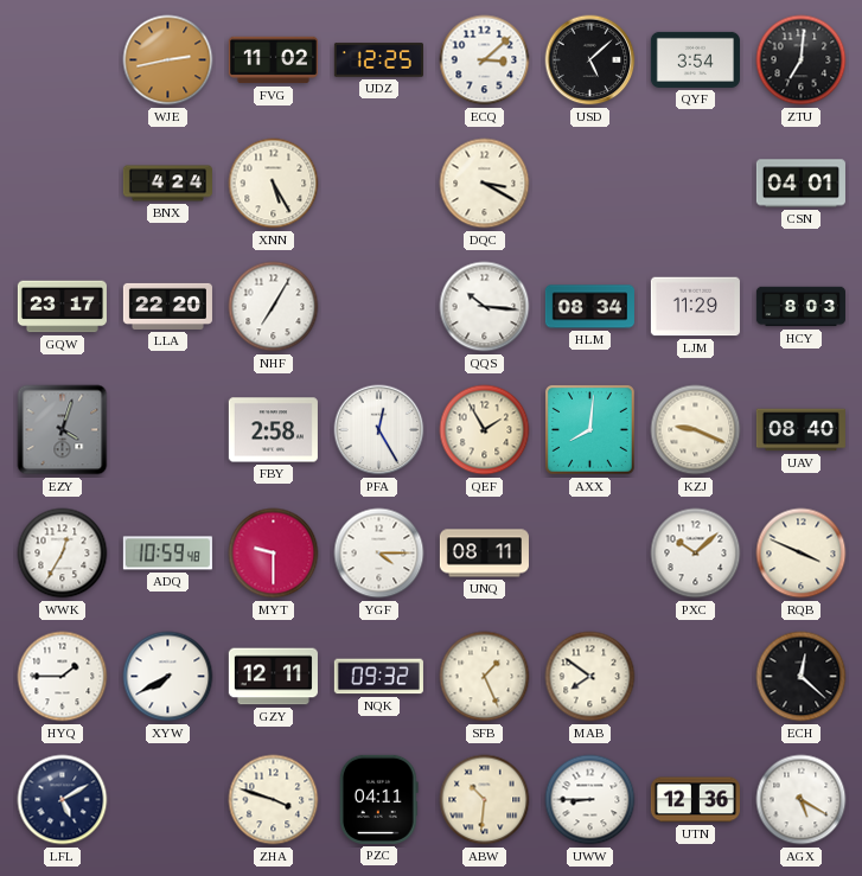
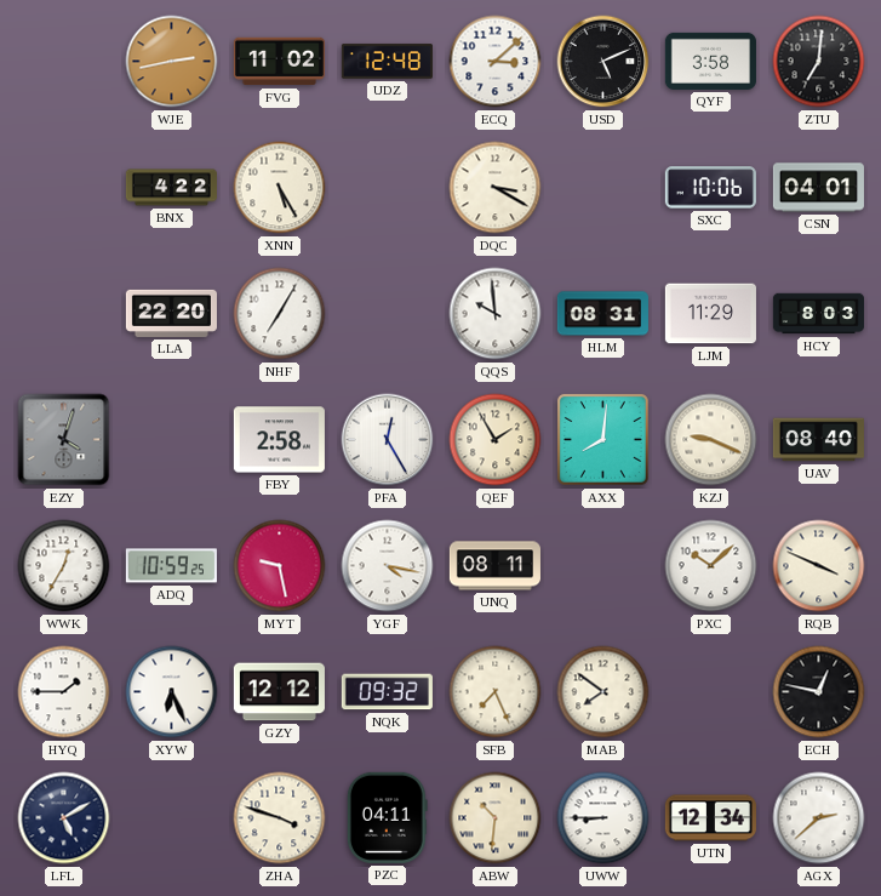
UDZ: 12:25 -> 12:48
USD: 5:08 -> 5:11
QYF: 3:54 -> 3:58
BNX: 4:24 -> 4:22
SXC: none -> 10:06
GQW: 23:17 -> none
QQS: 10:16 -> 9:59
HLM: 08:34 -> 08:31
ADQ: 10:59:48 -> 10:59:25
MYT: 9:30 -> 9:28
YGF: 4:15 -> 4:17
XYW: 7:40 -> 6:26
GZY: 12:11 -> 12:12
SFB: 1:26 -> 7:26
ECH: 12:22 -> 12:47
UTN: 12:36 -> 12:34
AGX: 5:20 -> 2:38
